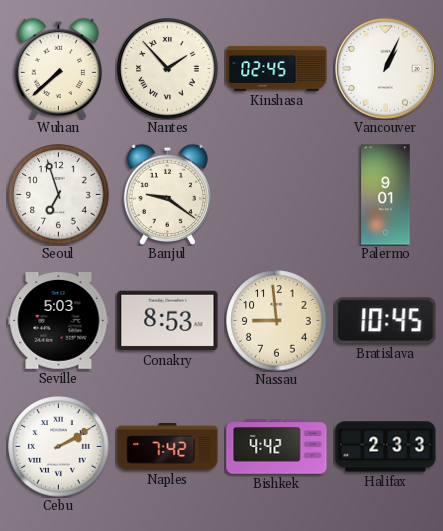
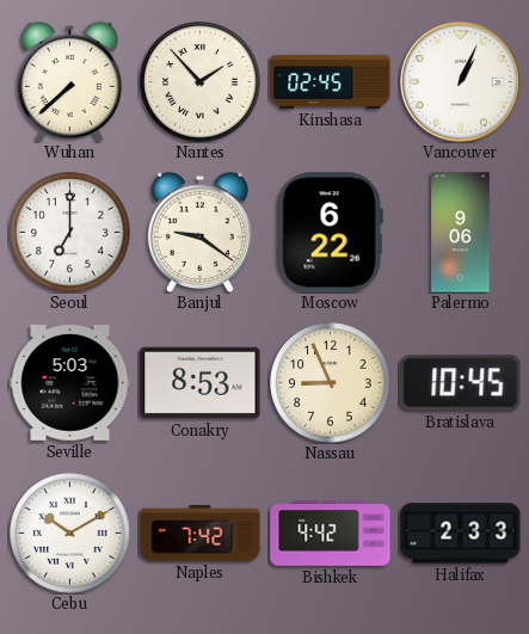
Seoul: 6:57 -> 7:00
Moscow: none -> 6:22
Palermo: 9:01 -> 9:06
Nassau: 8:59 -> 8:56
Cebu: 2:10 -> 10:10
